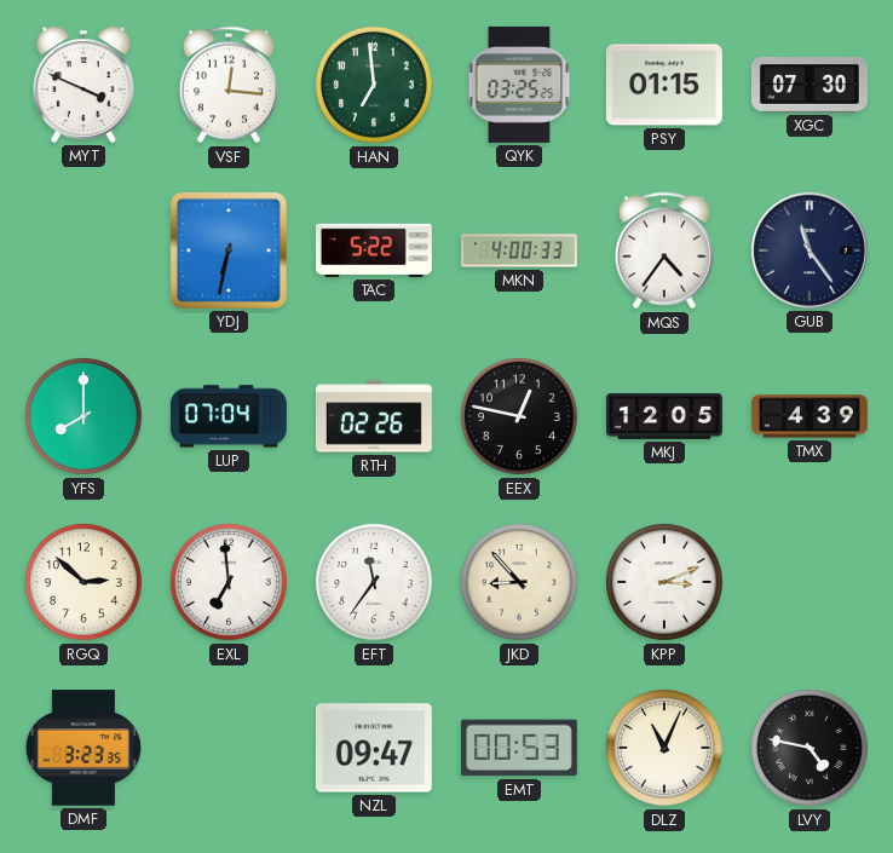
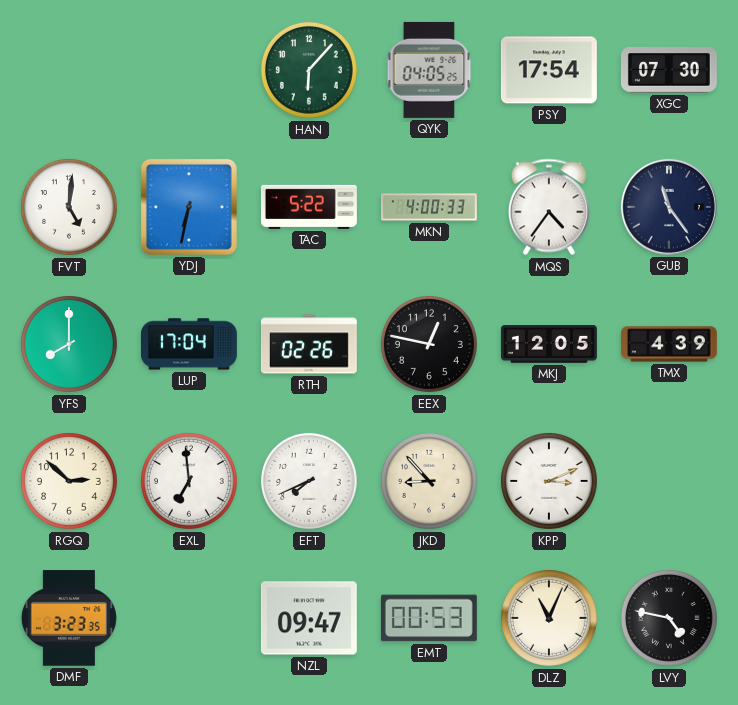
MYT: 3:49 -> none
VSF: 12:16 -> none
HAN: 6:59 -> 6:07
QYK: 03:25 -> 04:05
PSY: 01:15 -> 17:54
FVT: none -> 5:01
LUP: 07:04 -> 17:04
EFT: 11:36 -> 7:41
